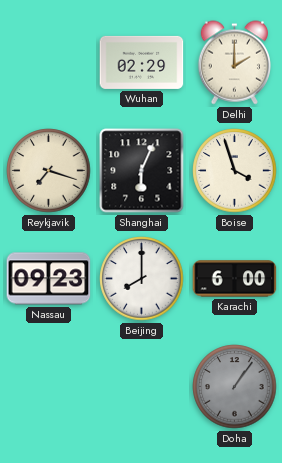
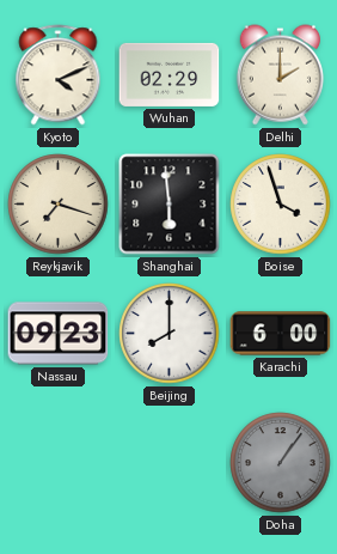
Kyoto: none -> 4:11
Shanghai: 6:04 -> 5:59
